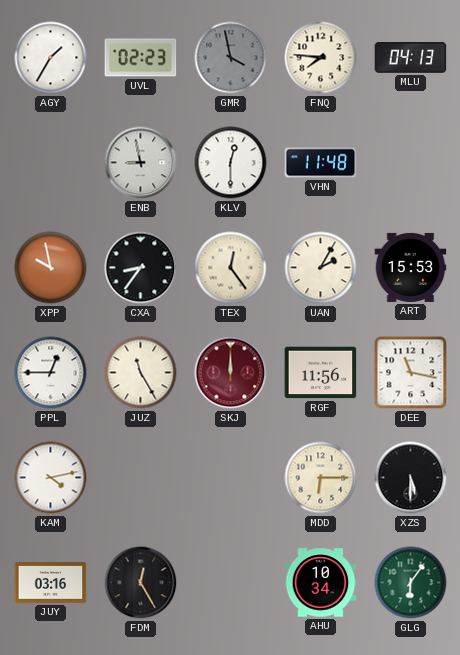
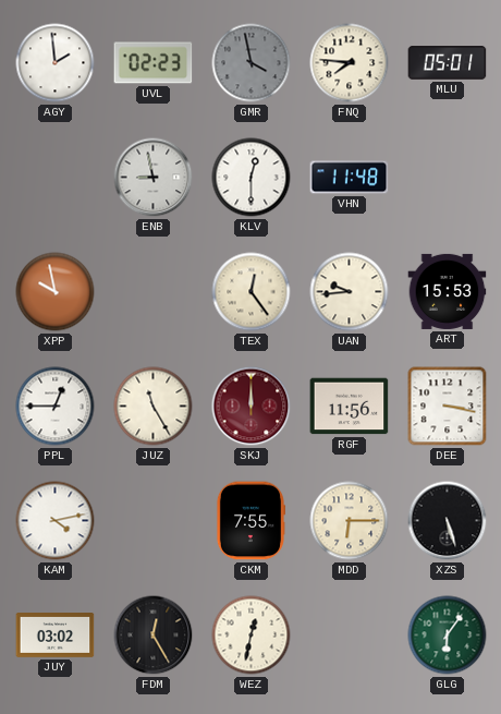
AGY: 1:35 -> 1:59
MLU: 04:13 -> 05:01
CXA: 8:36 -> none
UAN: 2:05 -> 9:44
DEE: 11:17 -> 3:17
CKM: none -> 7:55
XZS: 5:30 -> 5:27
JUY: 03:16 -> 03:02
WEZ: none -> 12:32
AHU: 10:34 -> none
